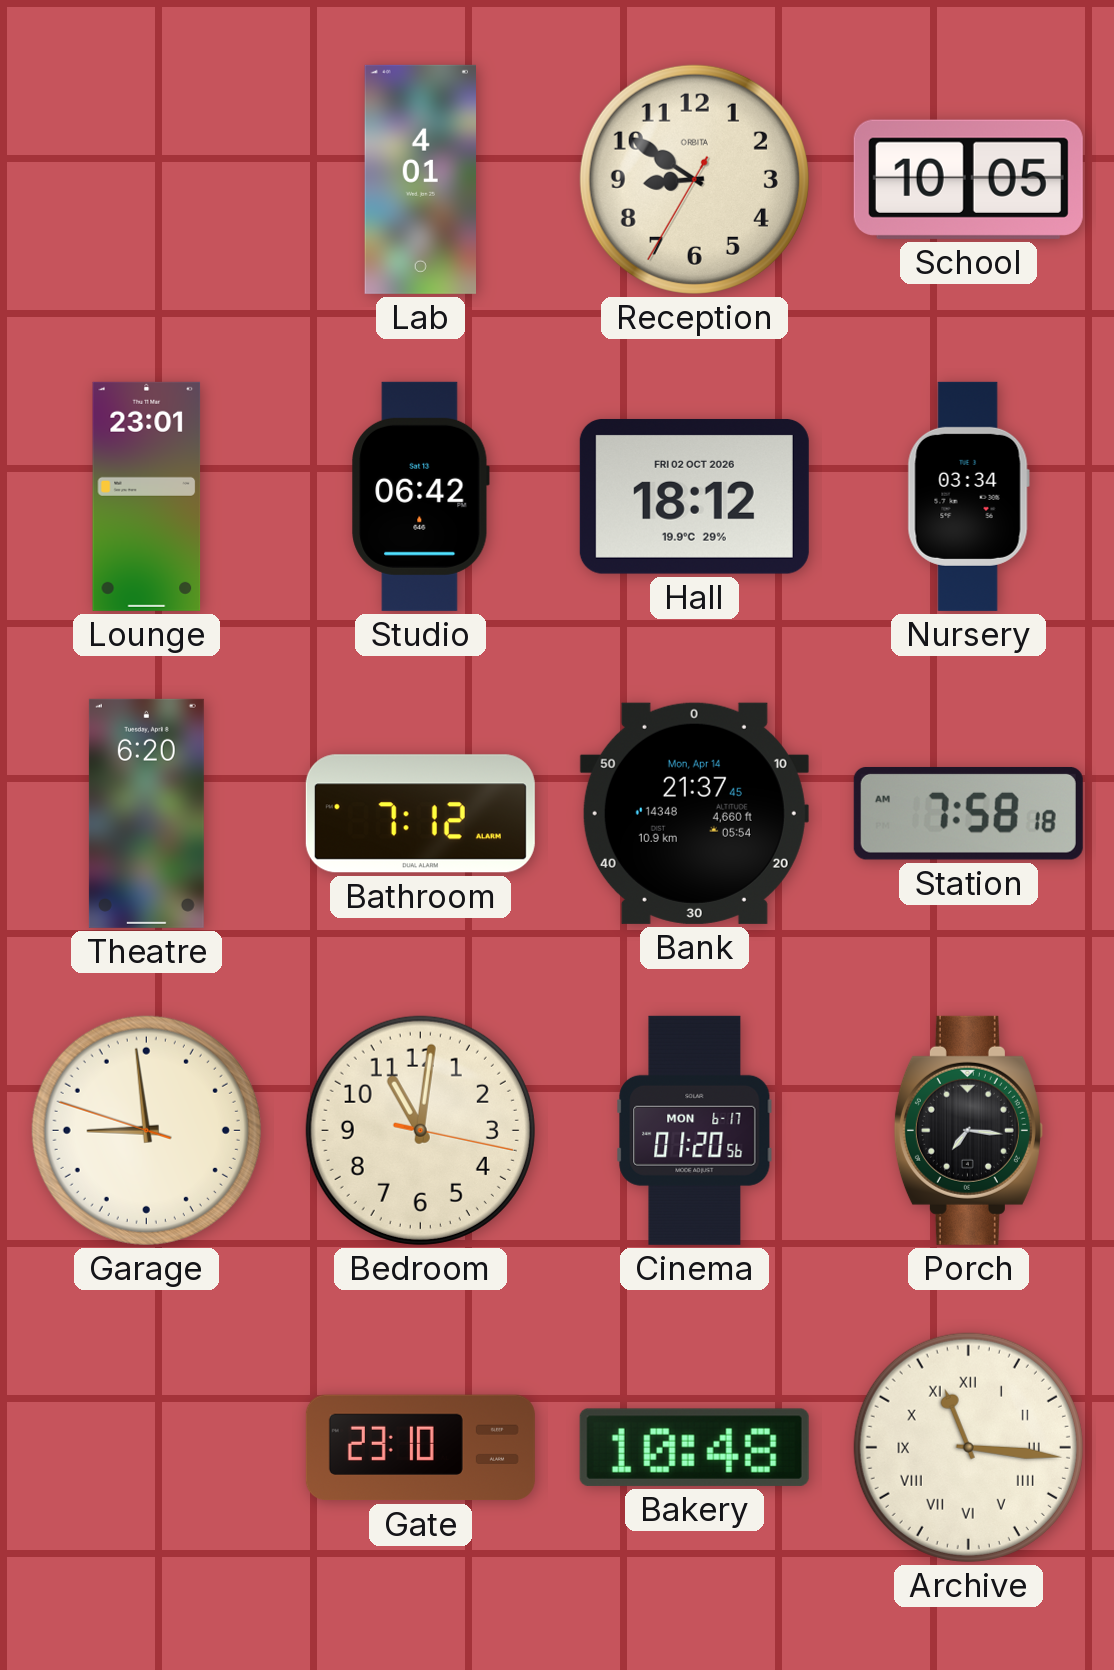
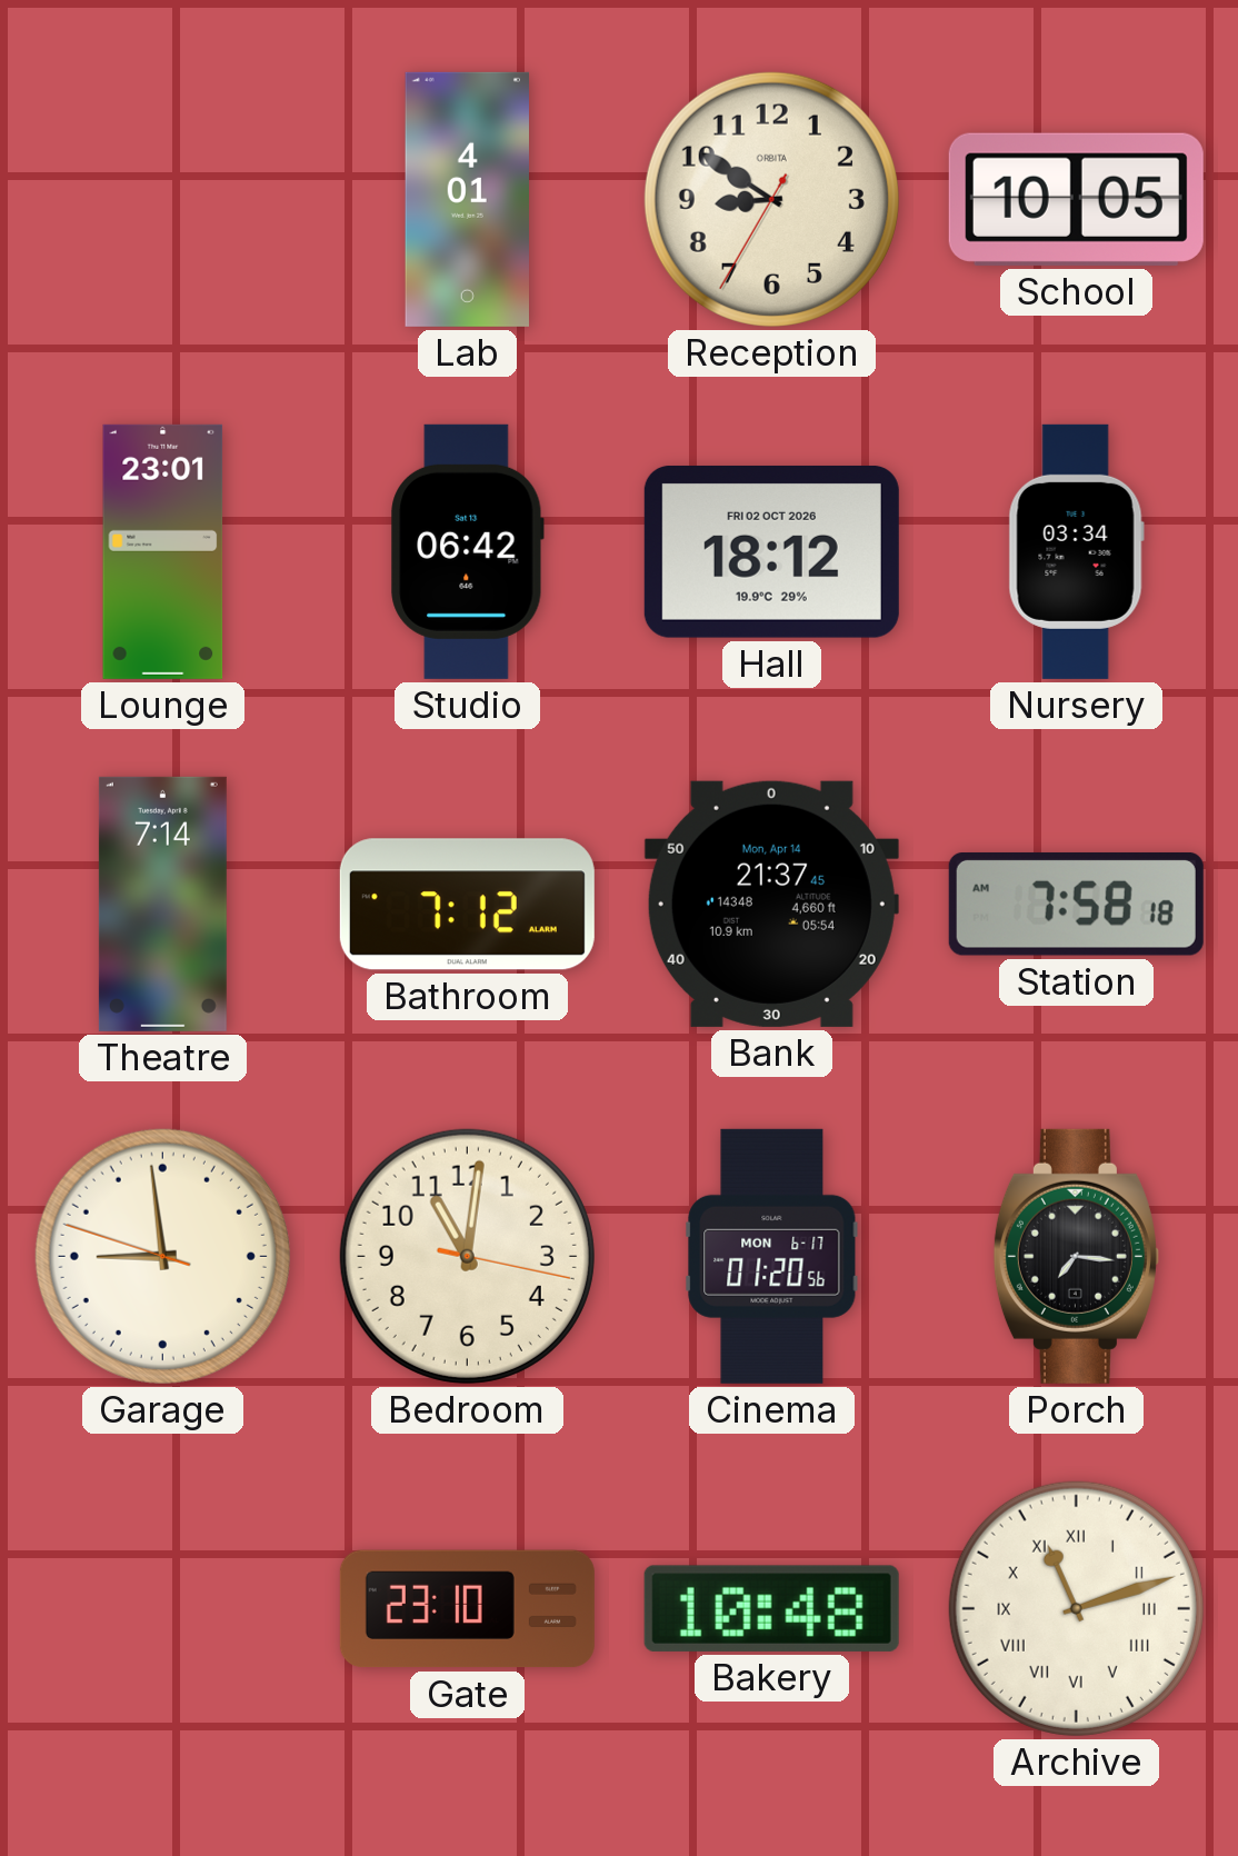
Theatre: 6:20 -> 7:14
Archive: 11:16 -> 11:12
